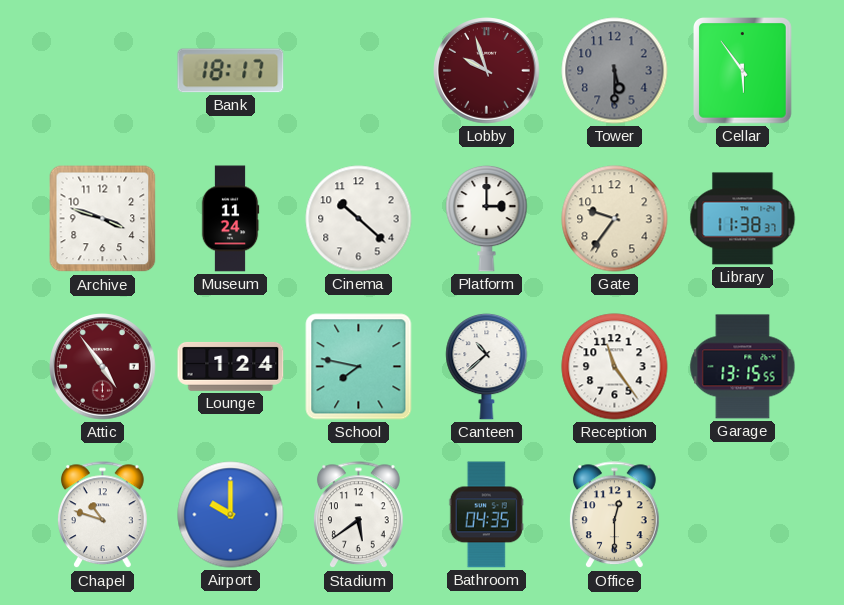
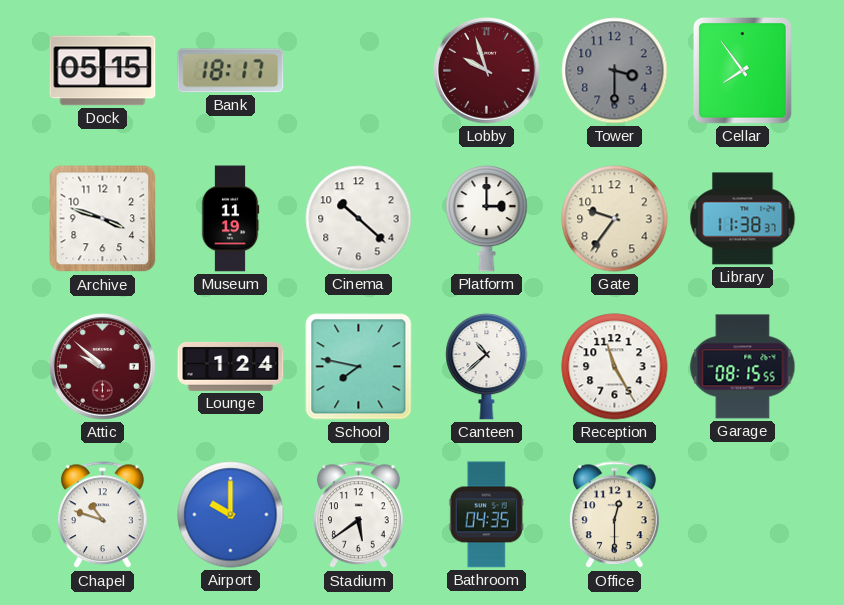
Dock: none -> 05:15
Tower: 5:30 -> 3:30
Cellar: 5:54 -> 7:54
Museum: 11:24 -> 11:19
Attic: 4:54 -> 9:52
Reception: 11:24 -> 11:25
Garage: 13:15 -> 08:15
